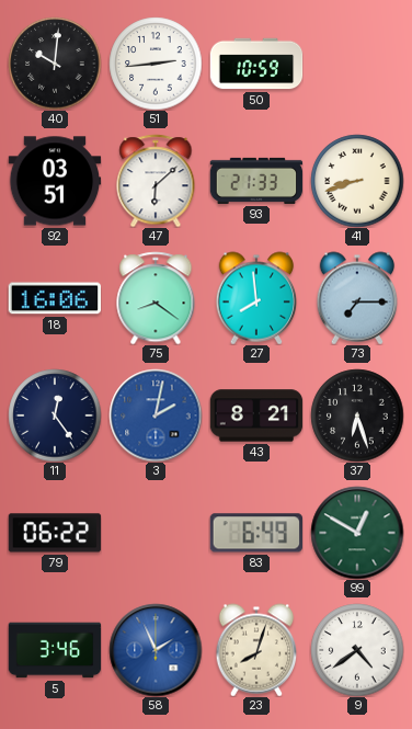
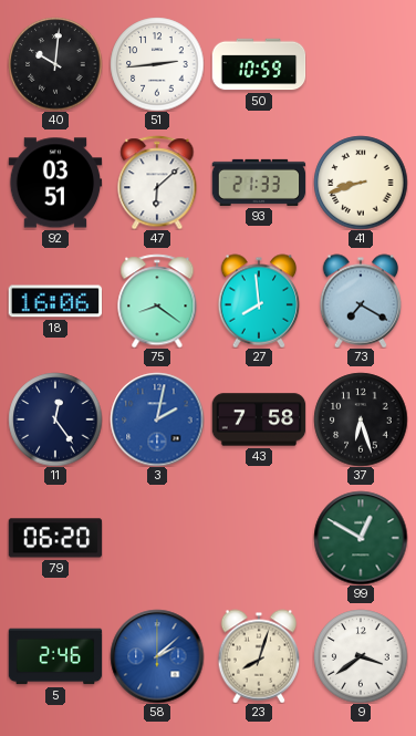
73: 7:15 -> 7:20
43: 8:21 -> 7:58
79: 06:22 -> 06:20
83: 6:49 -> none
5: 3:46 -> 2:46
58: 1:56 -> 2:08
9: 4:39 -> 3:39
